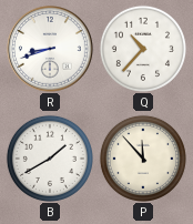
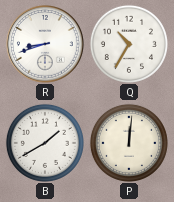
Q: 10:37 -> 10:35
P: 11:53 -> 12:01
